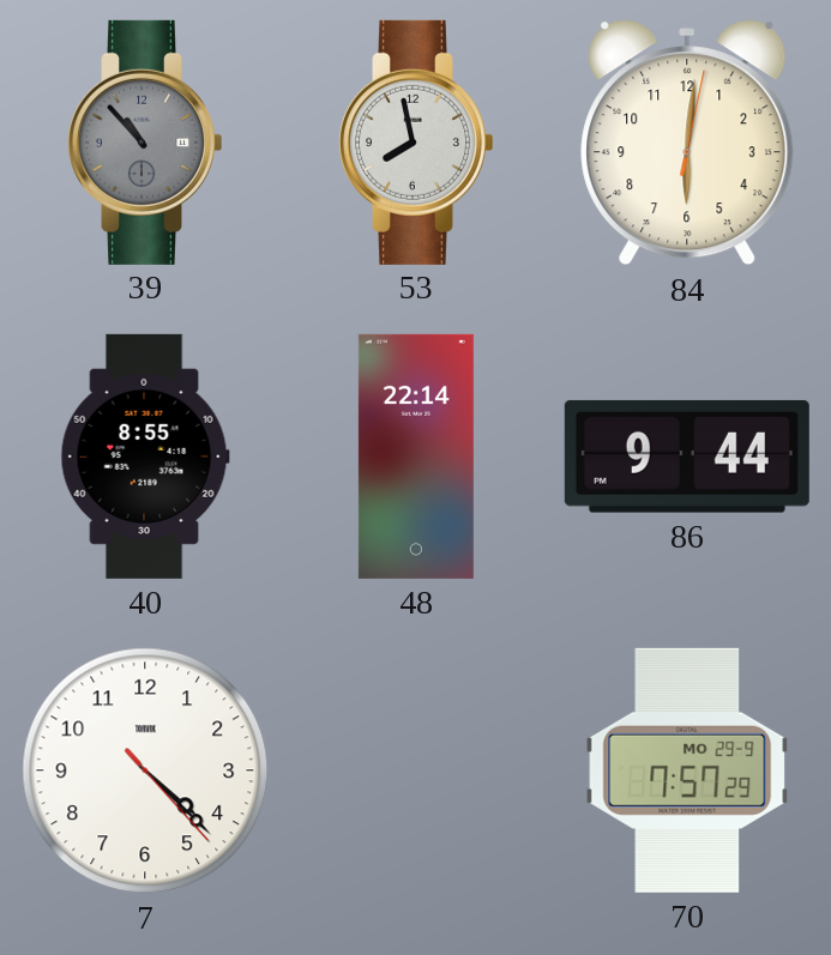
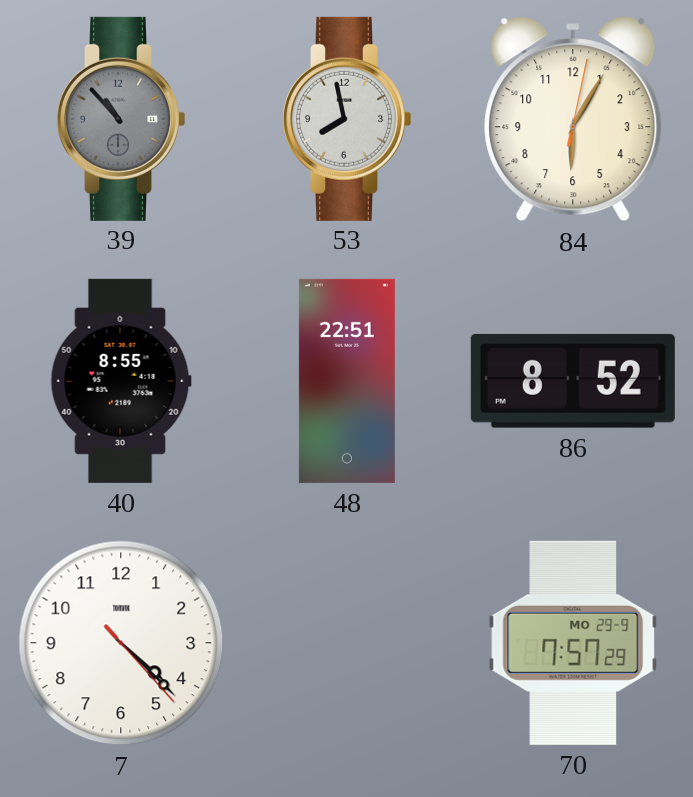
84: 6:01 -> 6:05
48: 22:14 -> 22:51
86: 9:44 -> 8:52
